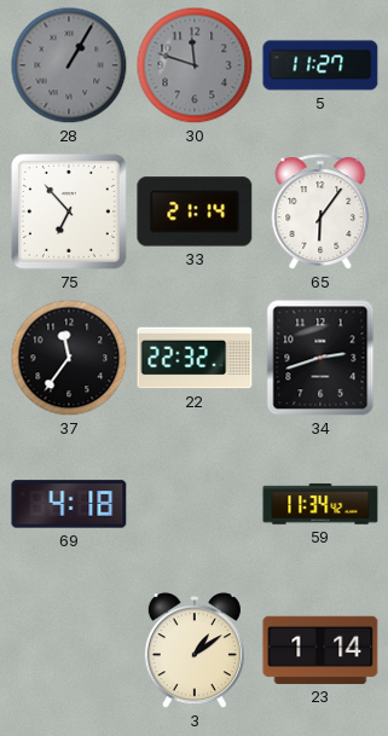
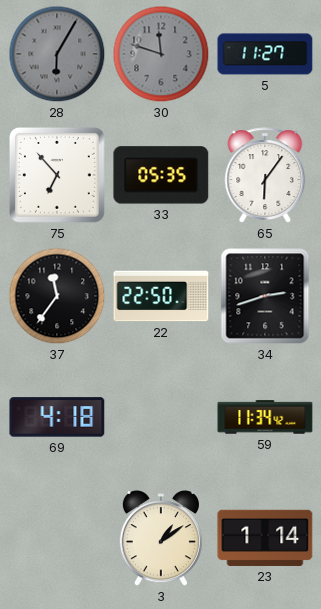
28: 1:05 -> 6:05
33: 21:14 -> 05:35
22: 22:32 -> 22:50
